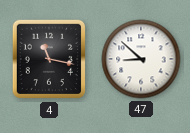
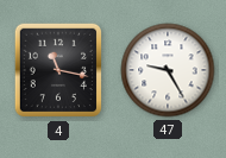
47: 8:52 -> 9:25
